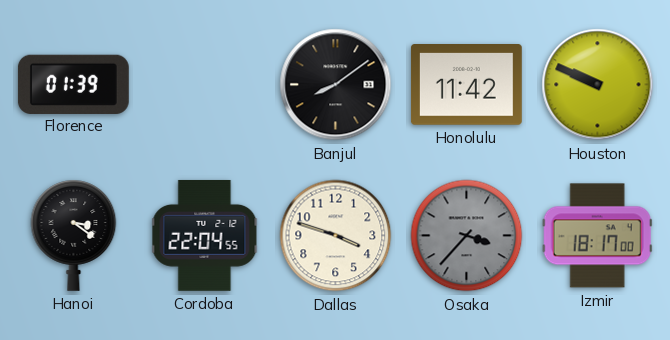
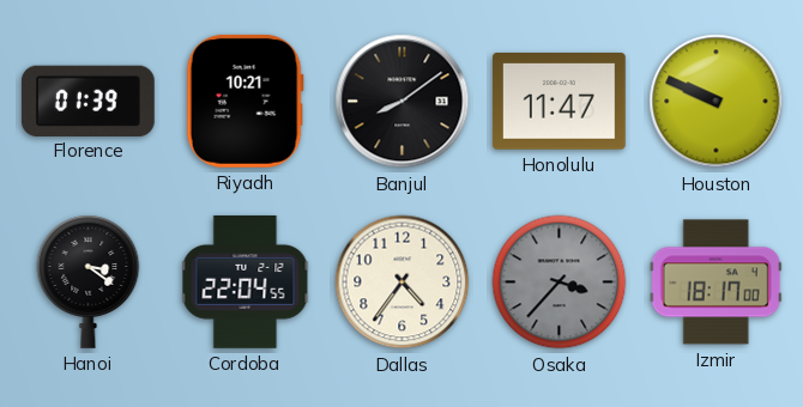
Riyadh: none -> 10:21
Honolulu: 11:42 -> 11:47
Dallas: 3:48 -> 4:36
